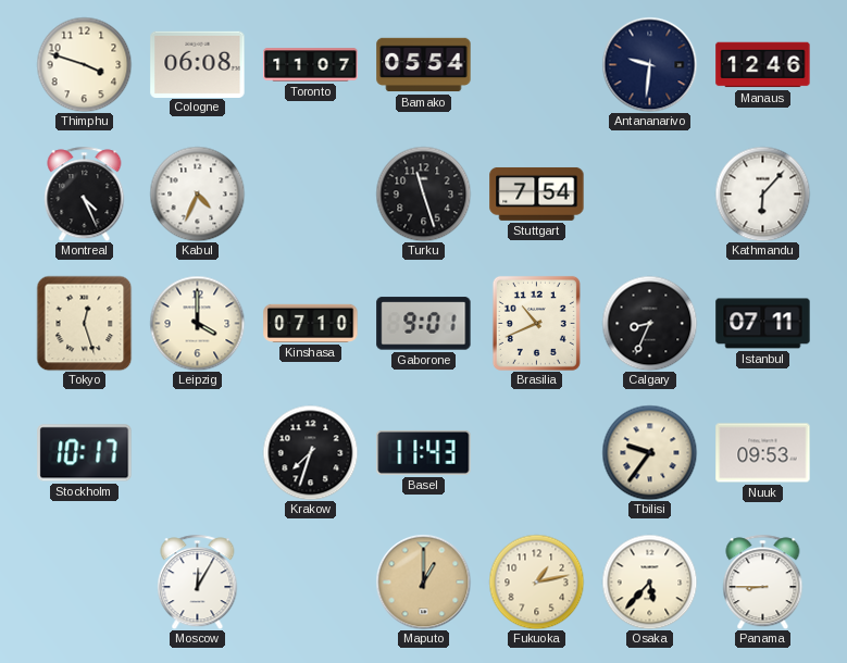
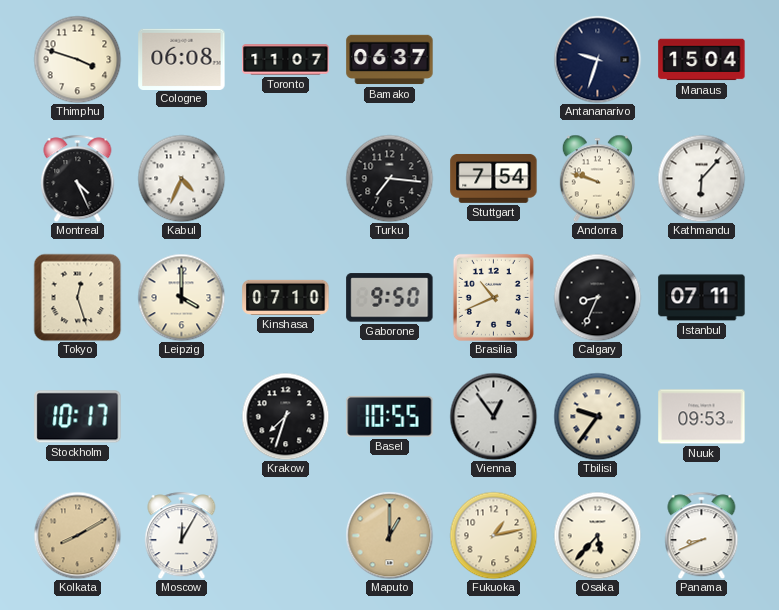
Bamako: 05:54 -> 06:37
Antananarivo: 9:31 -> 9:33
Manaus: 12:46 -> 15:04
Turku: 11:27 -> 7:16
Andorra: none -> 9:48
Gaborone: 9:01 -> 9:50
Basel: 11:43 -> 10:55
Vienna: none -> 12:54
Kolkata: none -> 8:10
Panama: 8:45 -> 8:41
